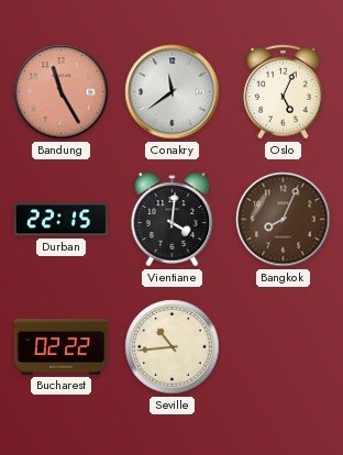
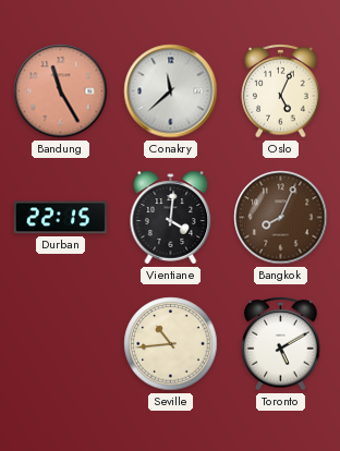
Conakry: 11:39 -> 11:38
Bucharest: 02:22 -> none
Toronto: none -> 5:10
